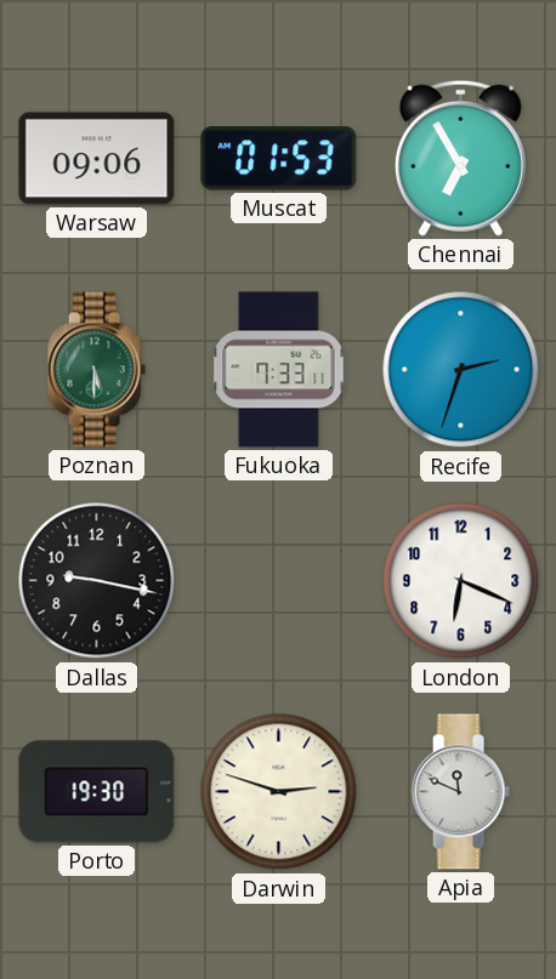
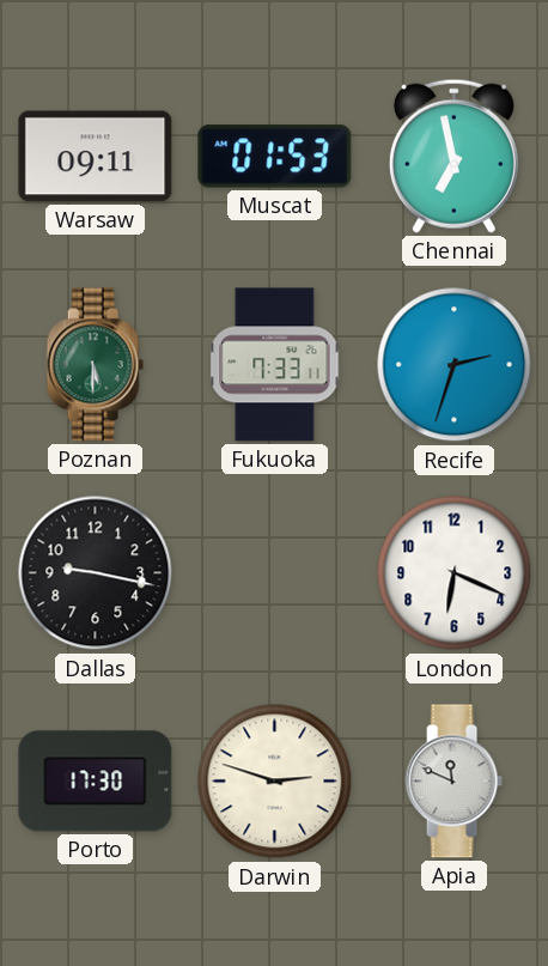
Warsaw: 09:06 -> 09:11
Chennai: 6:55 -> 6:58
Porto: 19:30 -> 17:30
